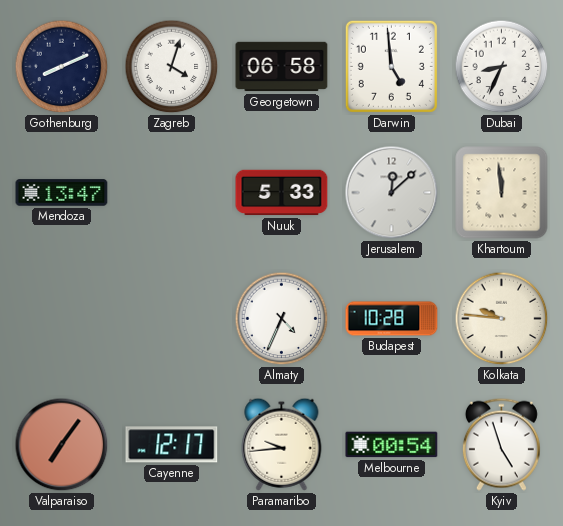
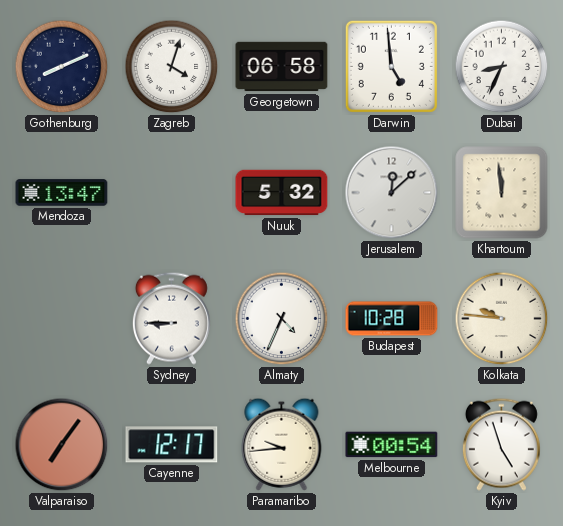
Nuuk: 5:33 -> 5:32
Sydney: none -> 8:45
